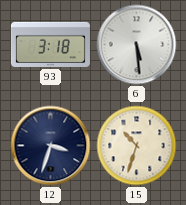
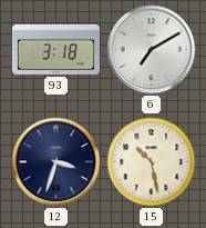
6: 5:29 -> 7:10
15: 10:33 -> 10:28
